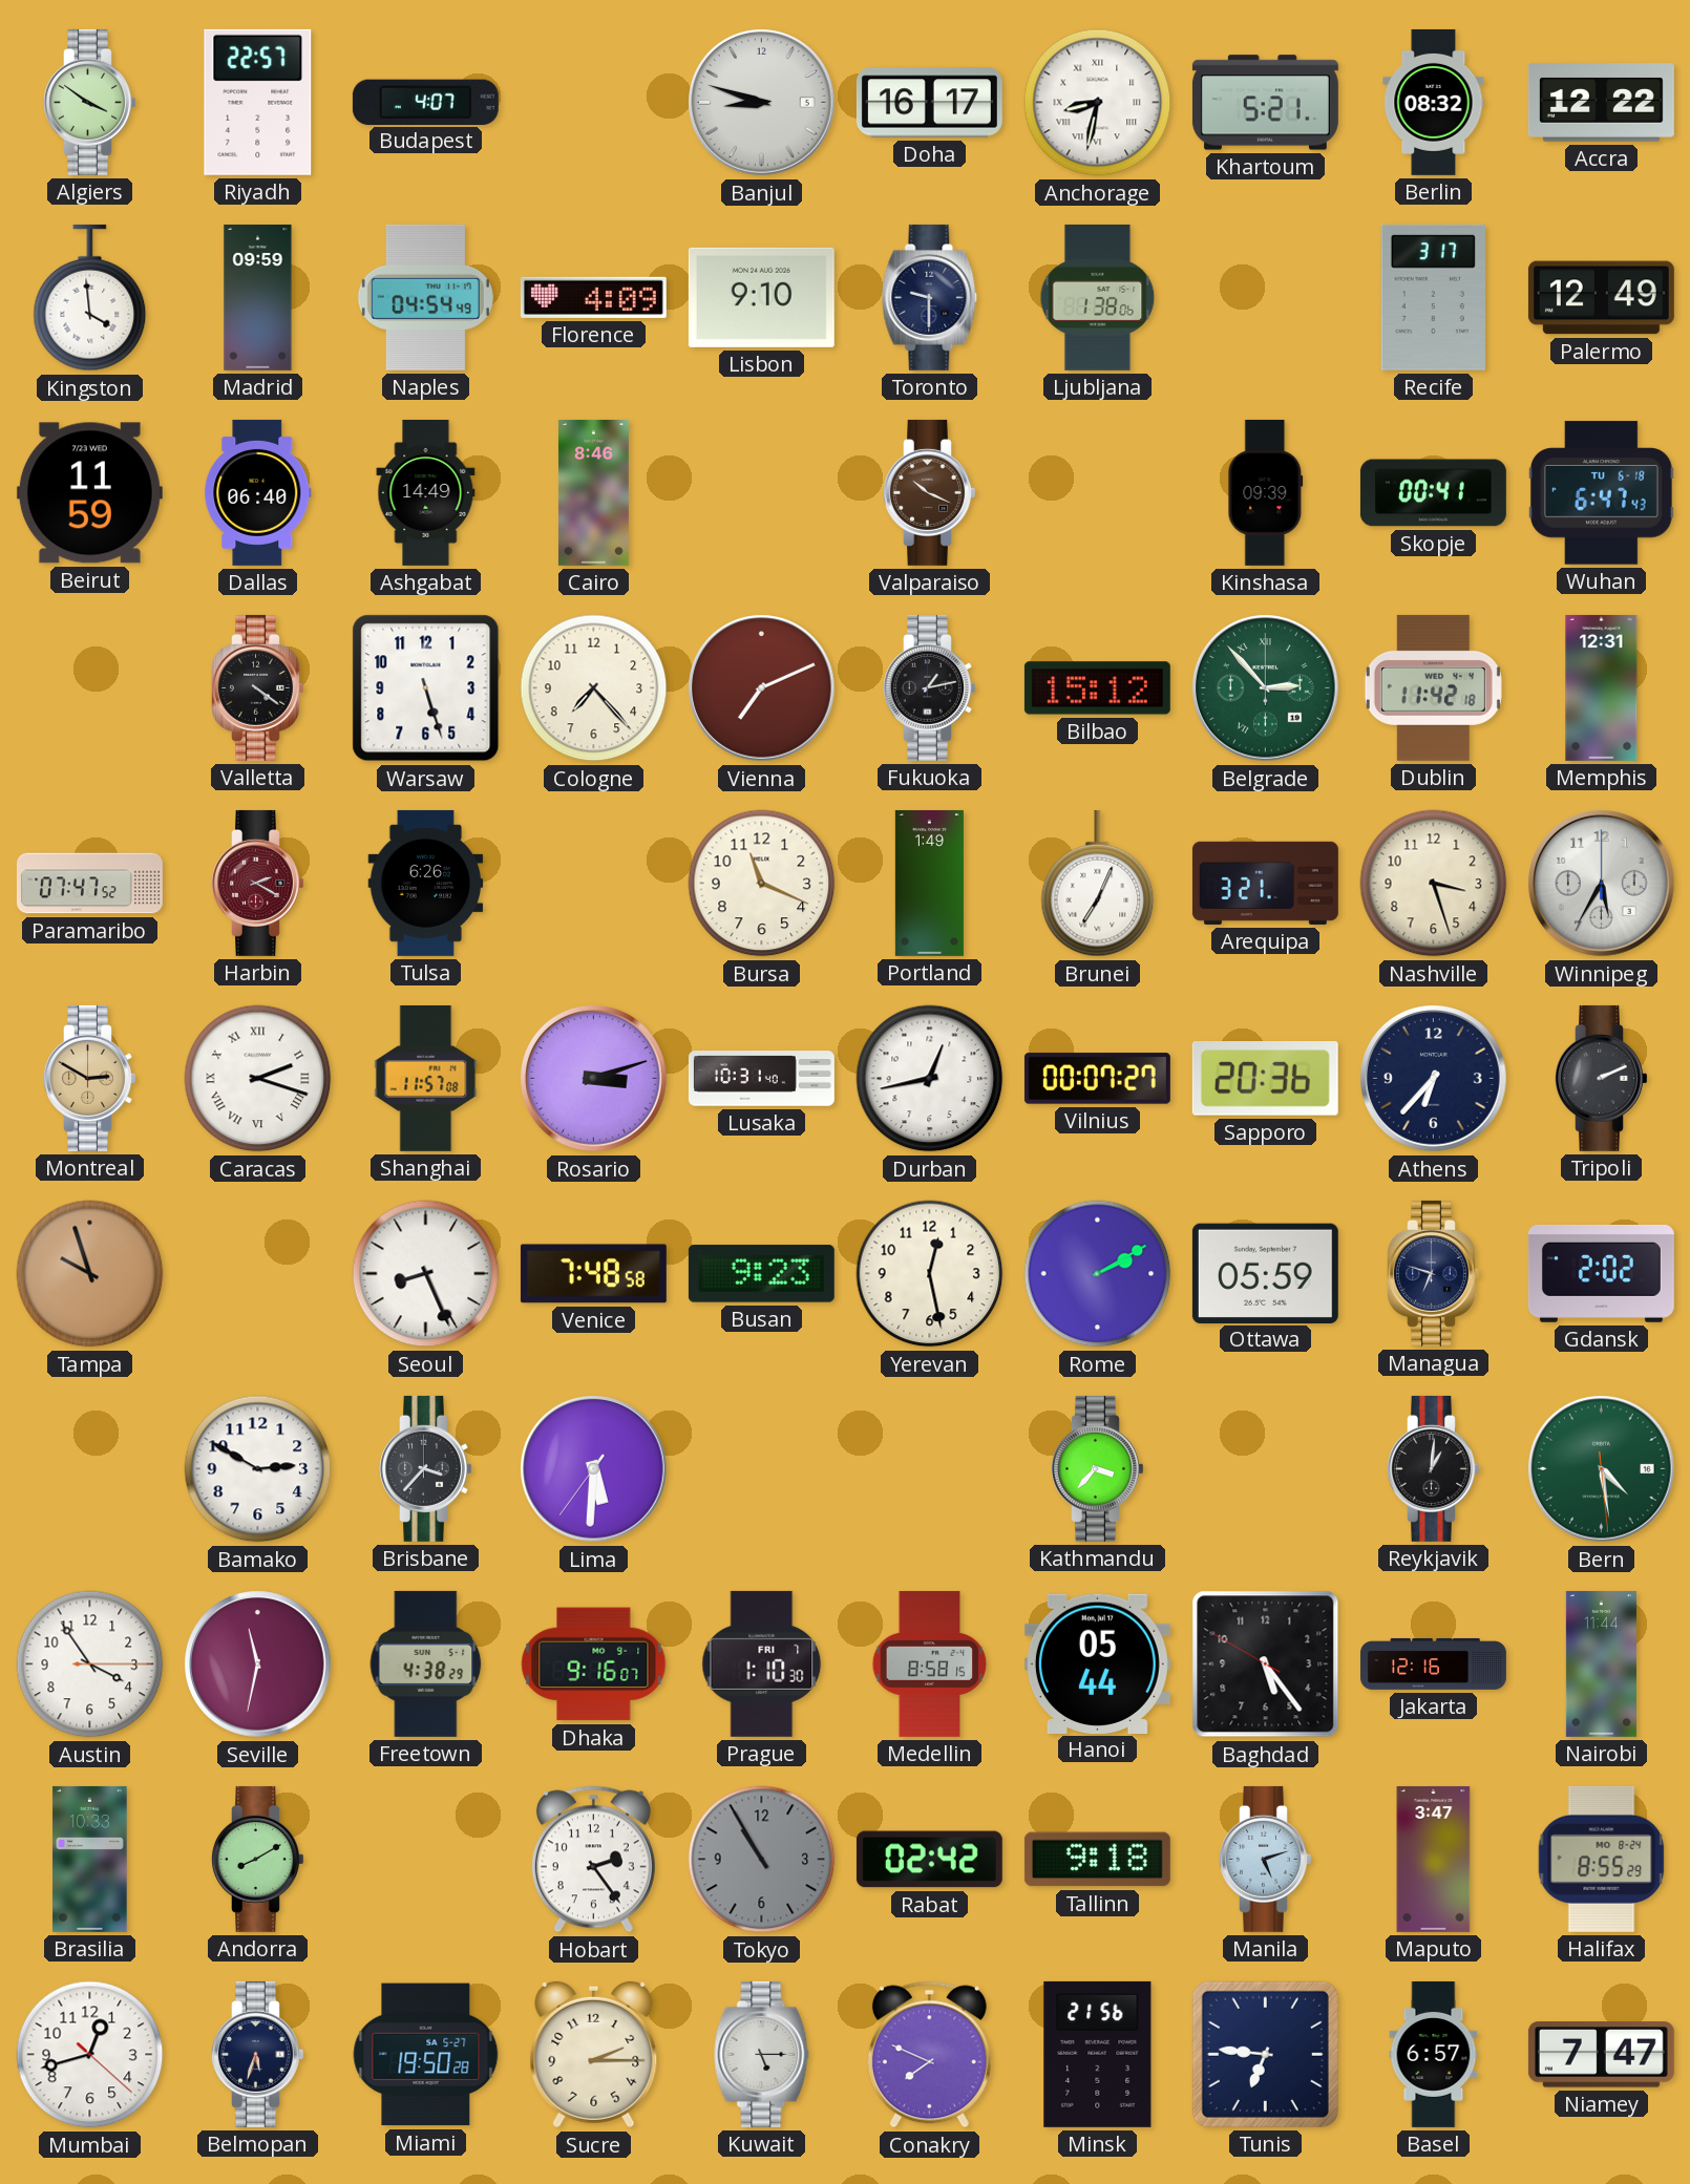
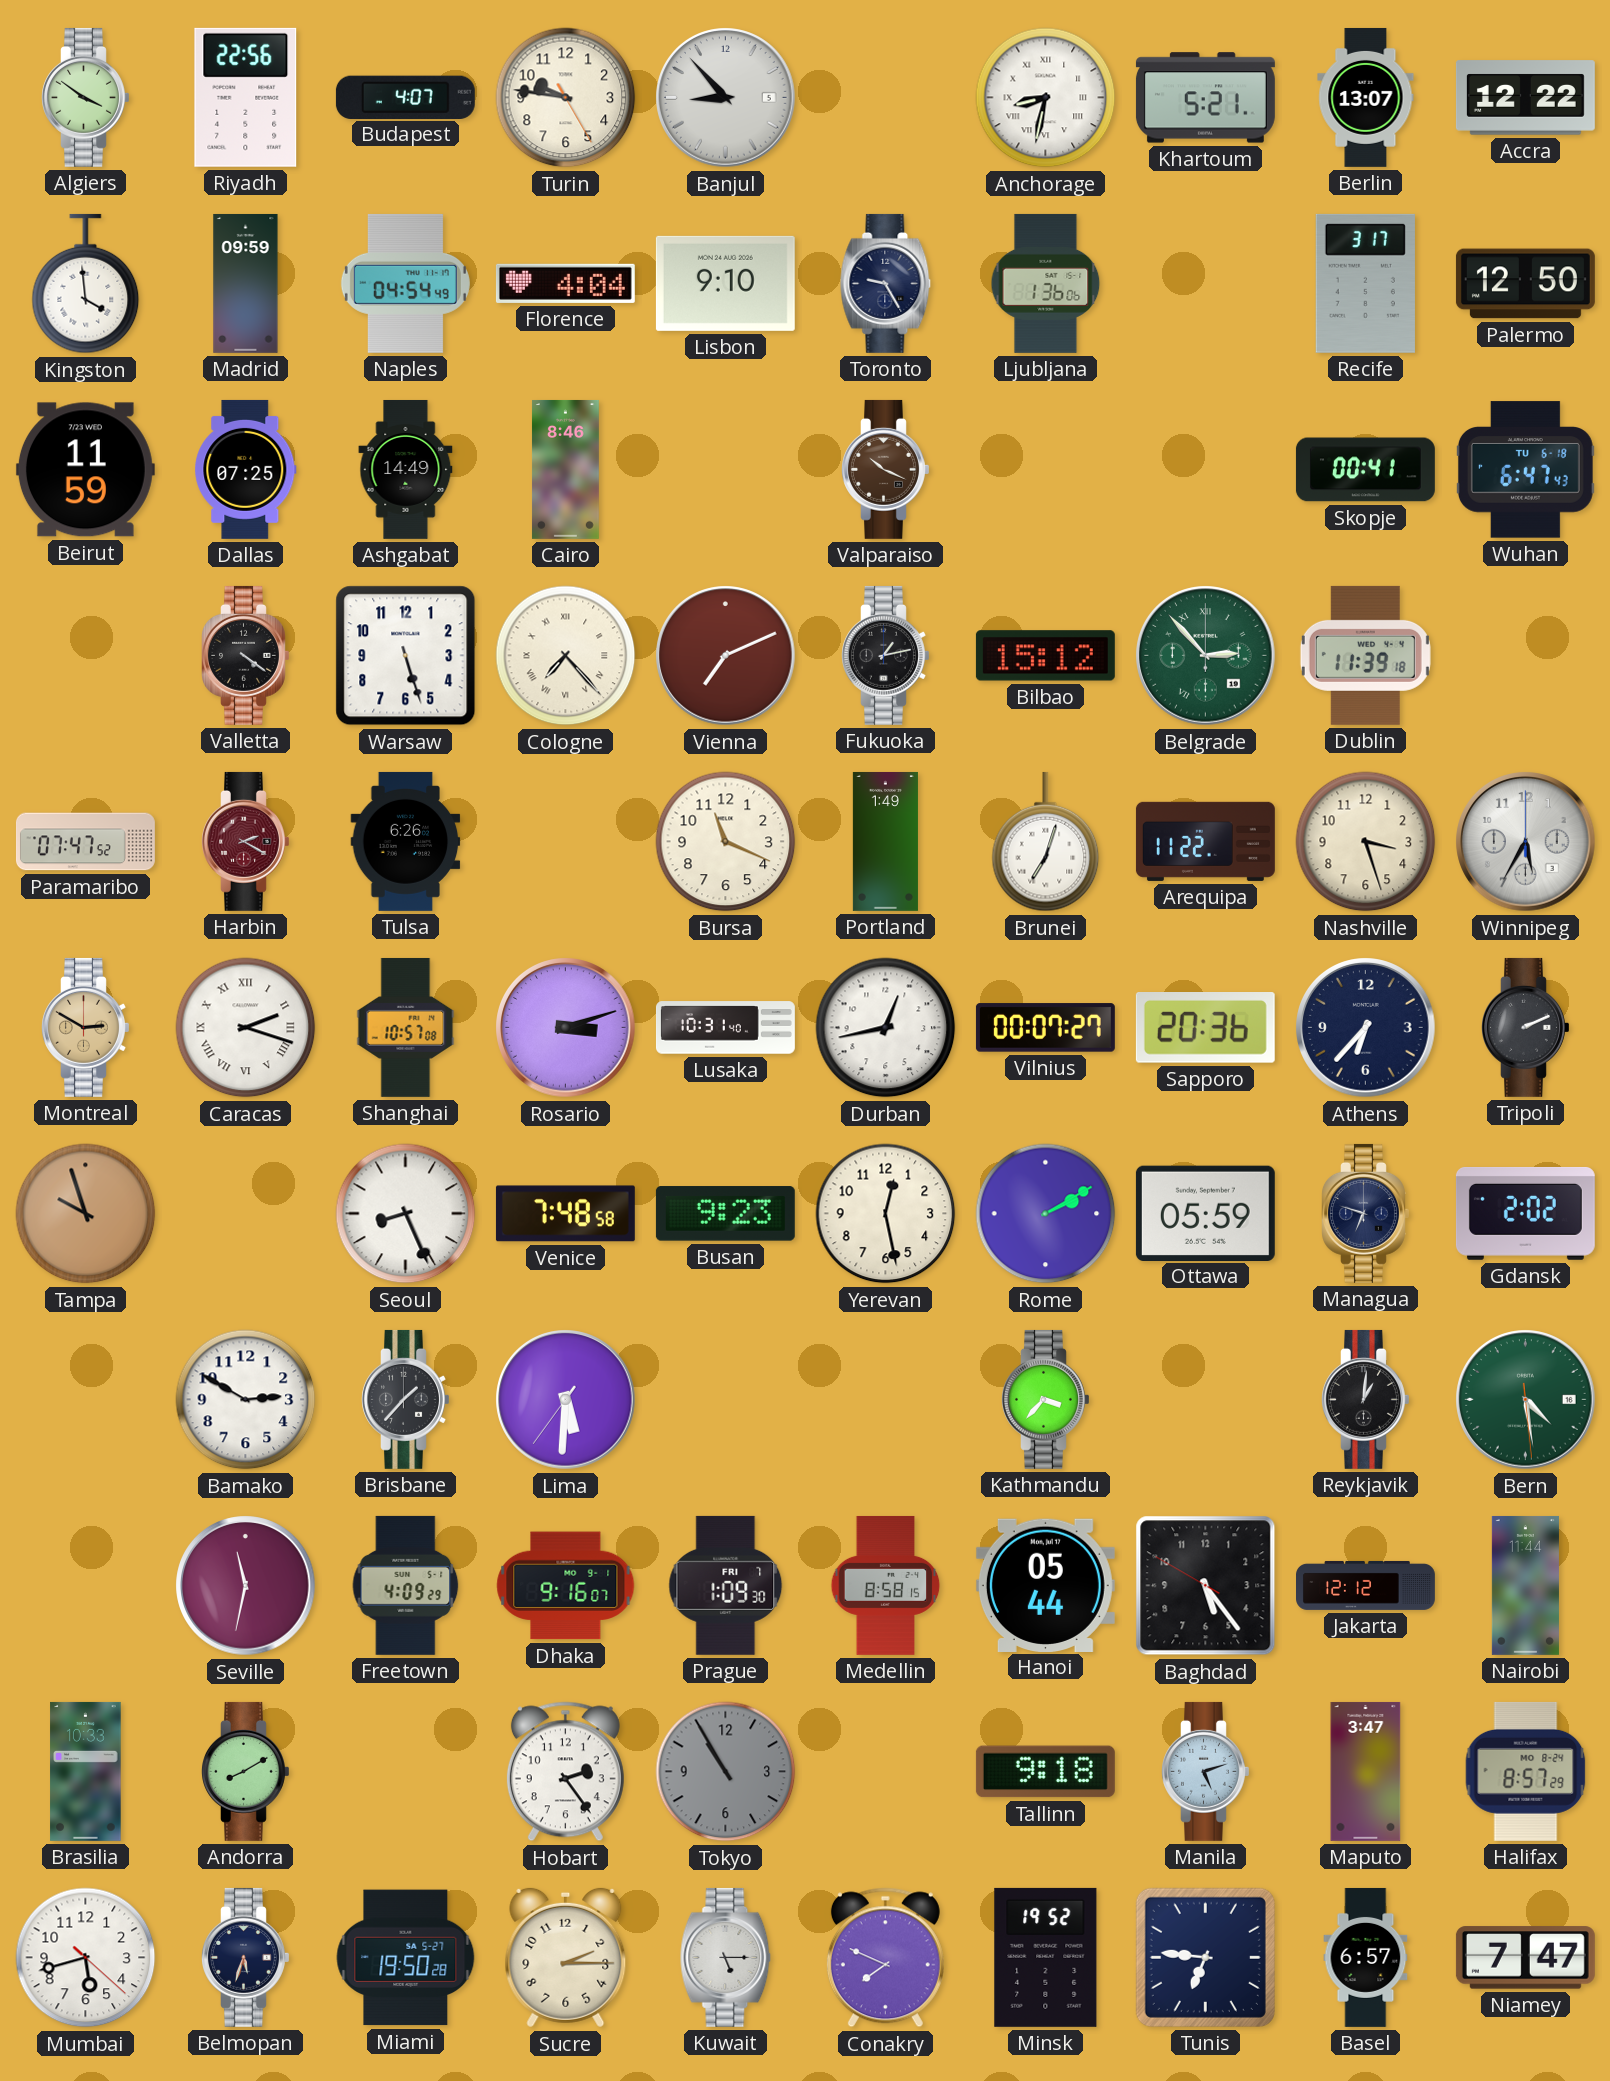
Riyadh: 22:57 -> 22:56
Turin: none -> 9:46
Banjul: 8:48 -> 8:53
Doha: 16:17 -> none
Berlin: 08:32 -> 13:07
Florence: 4:09 -> 4:04
Toronto: 9:30 -> 9:25
Ljubljana: 1:38 -> 1:36
Palermo: 12:49 -> 12:50
Dallas: 06:40 -> 07:25
Kinshasa: 09:39 -> none
Cologne numerals: Arabic -> Roman
Dublin: 11:42 -> 11:39
Memphis: 12:31 -> none
Brunei: 7:04 -> 7:03
Arequipa: 3:21 -> 11:22
Shanghai: 11:57 -> 10:57
Brisbane: 3:37 -> 1:37
Austin: 3:54 -> none
Freetown: 4:38 -> 4:09
Prague: 1:10 -> 1:09
Jakarta: 12:16 -> 12:12
Rabat: 02:42 -> none
Halifax: 8:55 -> 8:57
Mumbai: 12:42 -> 5:42
Minsk: 21:56 -> 19:52
